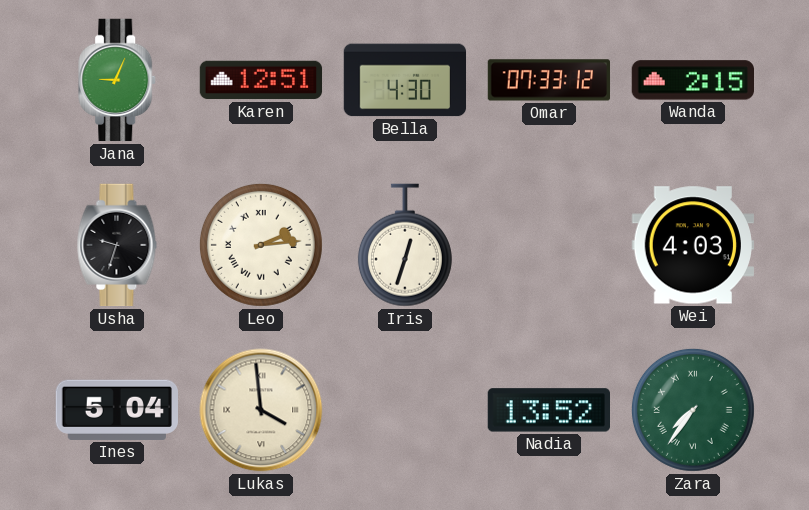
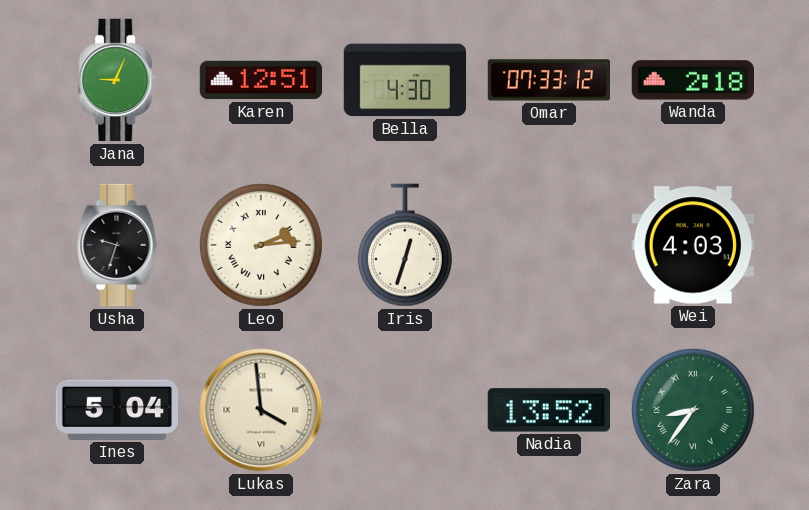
Wanda: 2:15 -> 2:18
Zara: 7:36 -> 8:36
